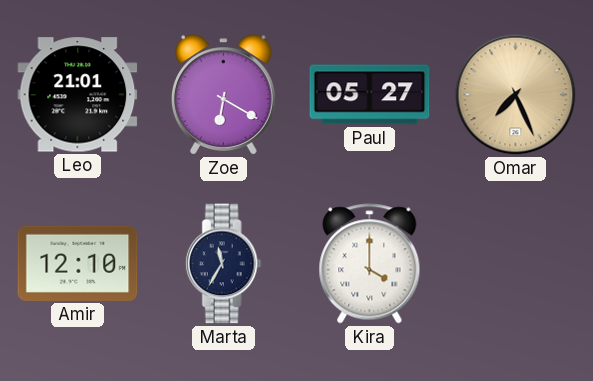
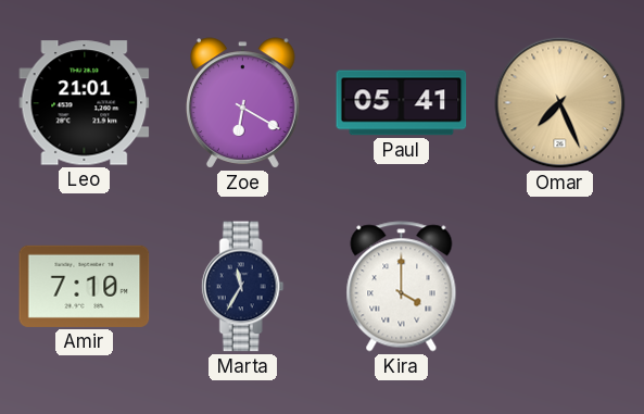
Paul: 05:27 -> 05:41
Amir: 12:10 -> 7:10
